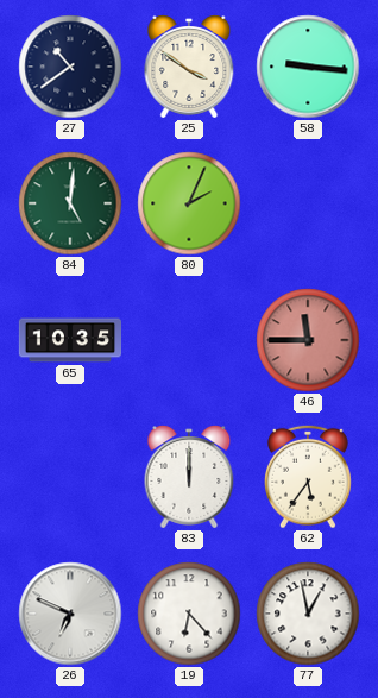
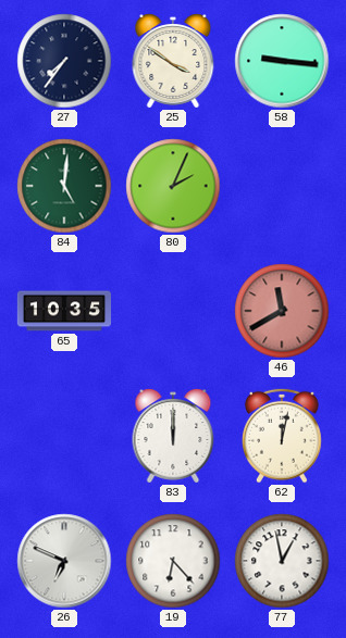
27: 10:39 -> 7:36
46: 11:45 -> 11:40
62: 5:36 -> 12:02
